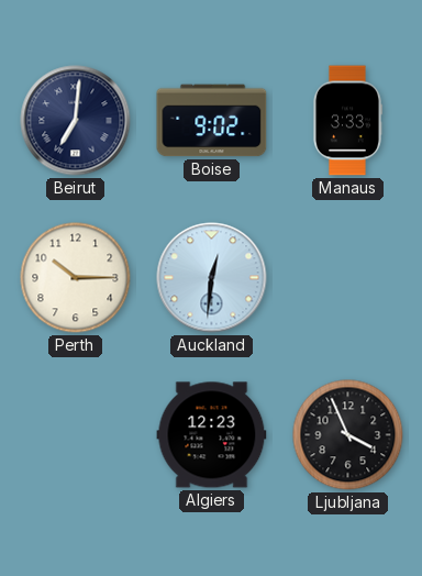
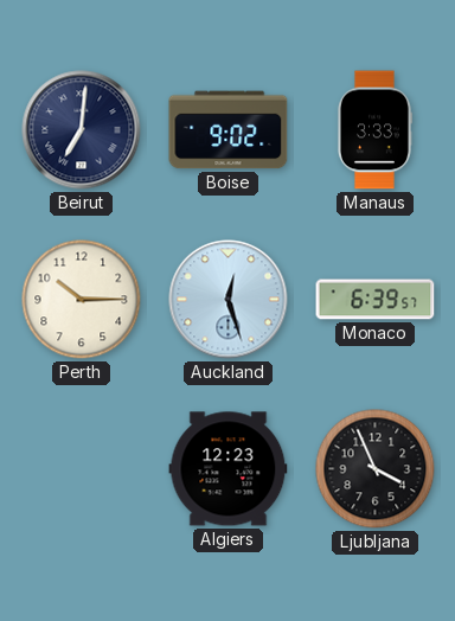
Auckland: 12:31 -> 12:27
Monaco: none -> 6:39
